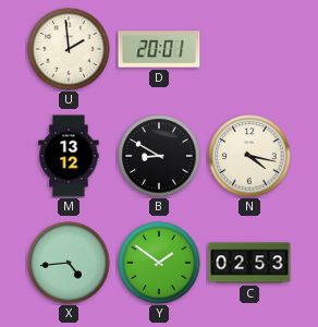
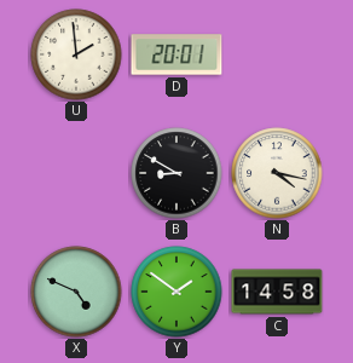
M: 13:12 -> none
X: 4:44 -> 4:49
C: 02:53 -> 14:58
